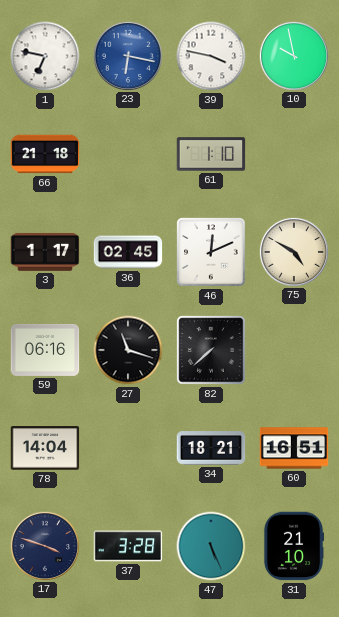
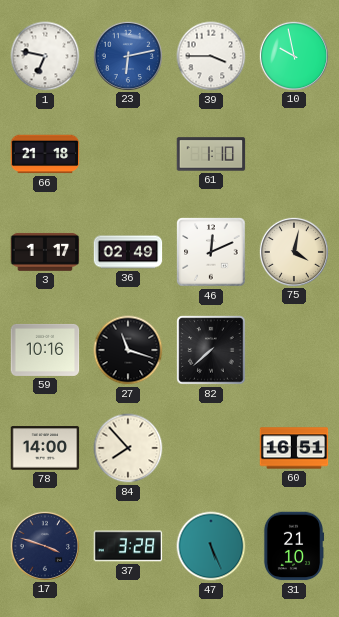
23: 6:17 -> 6:13
39: 3:47 -> 3:45
36: 02:45 -> 02:49
75: 4:50 -> 4:02
59: 06:16 -> 10:16
78: 14:04 -> 14:00
84: none -> 7:53
34: 18:21 -> none
